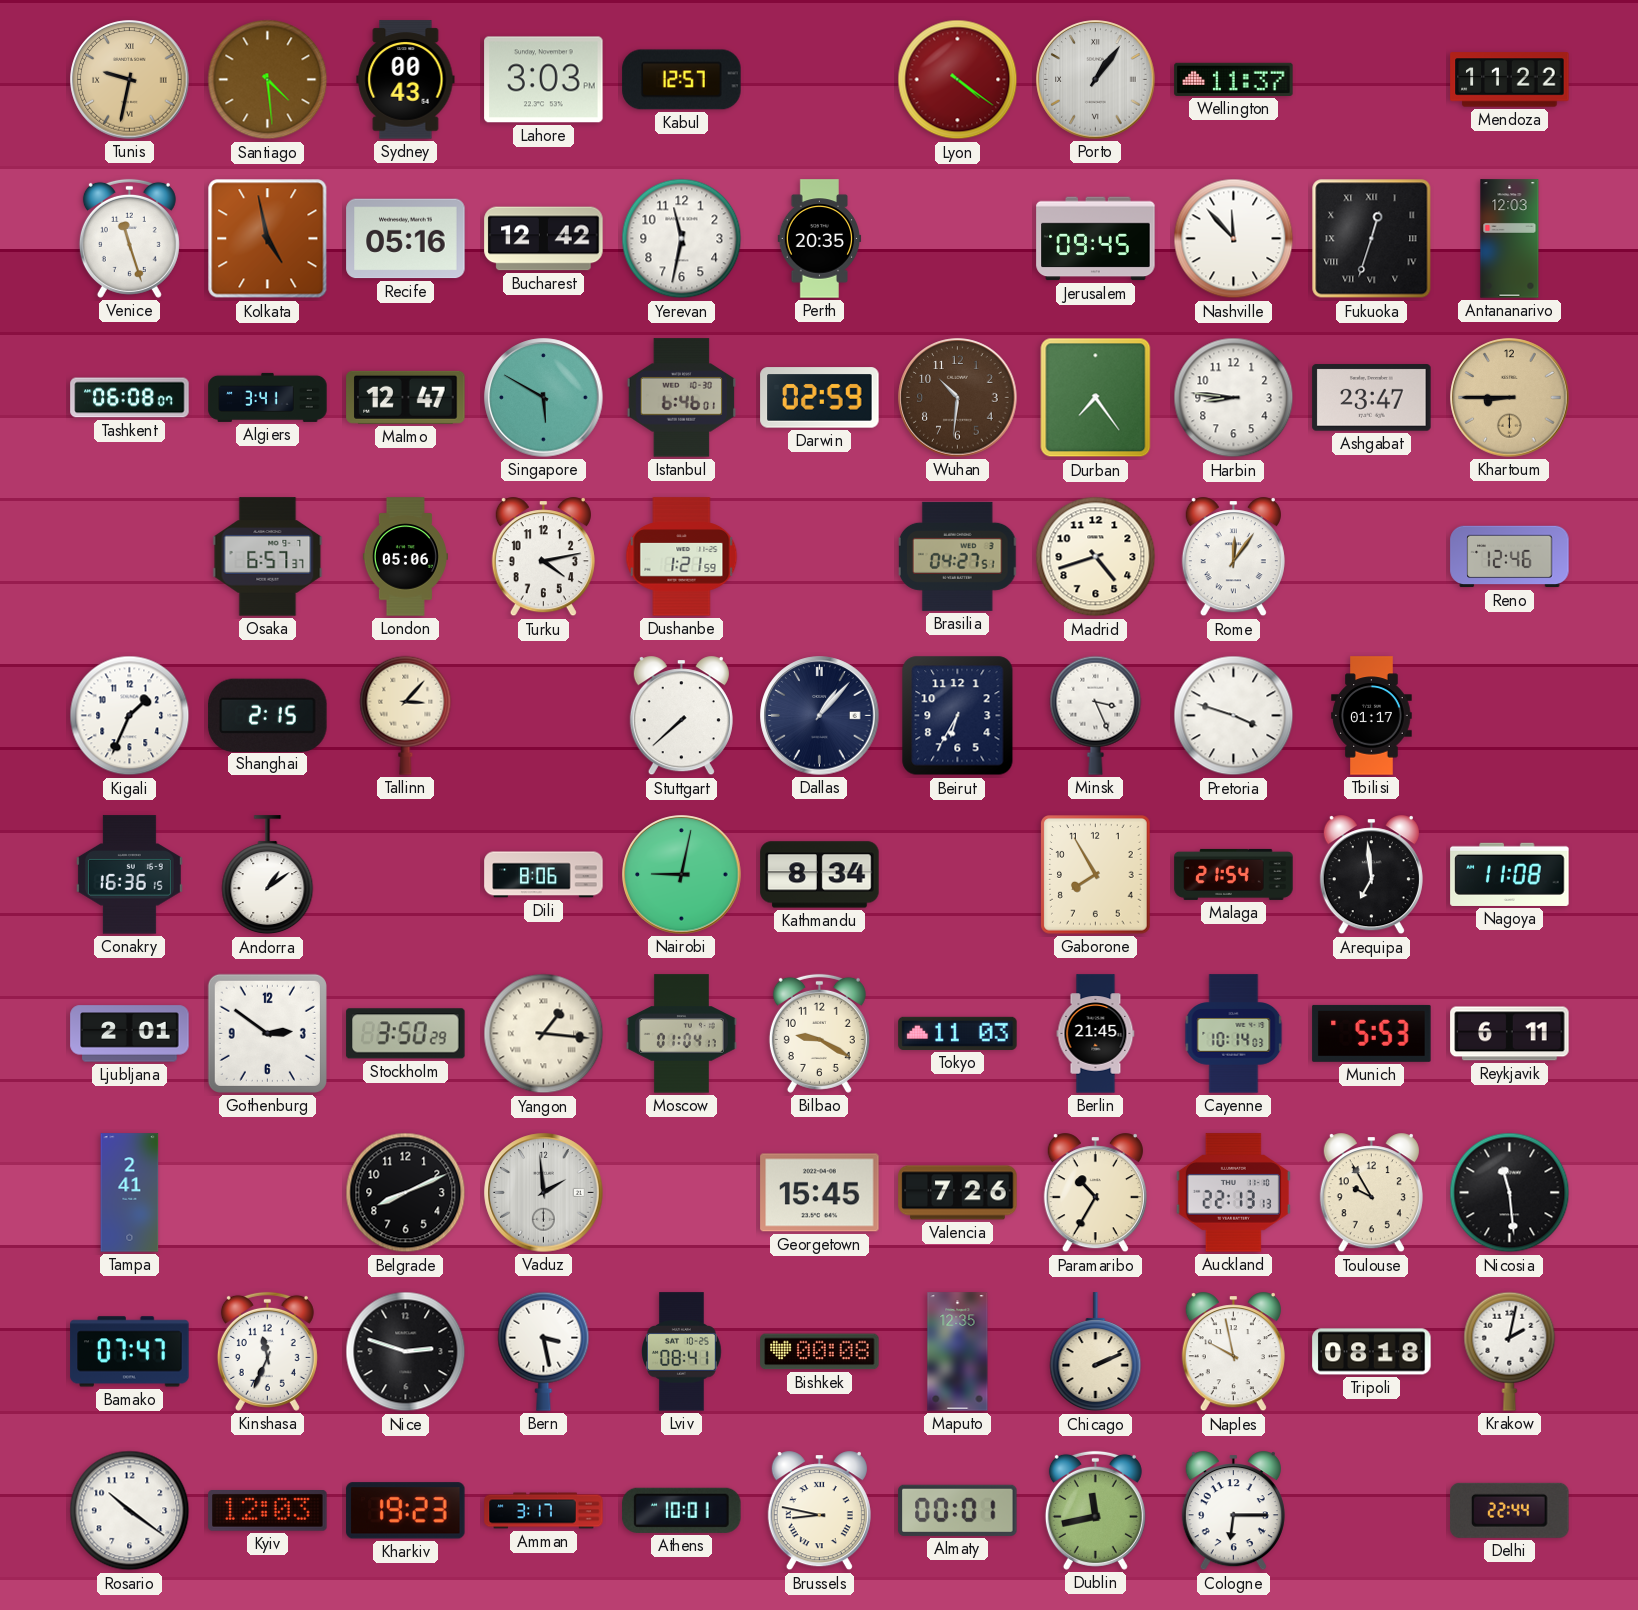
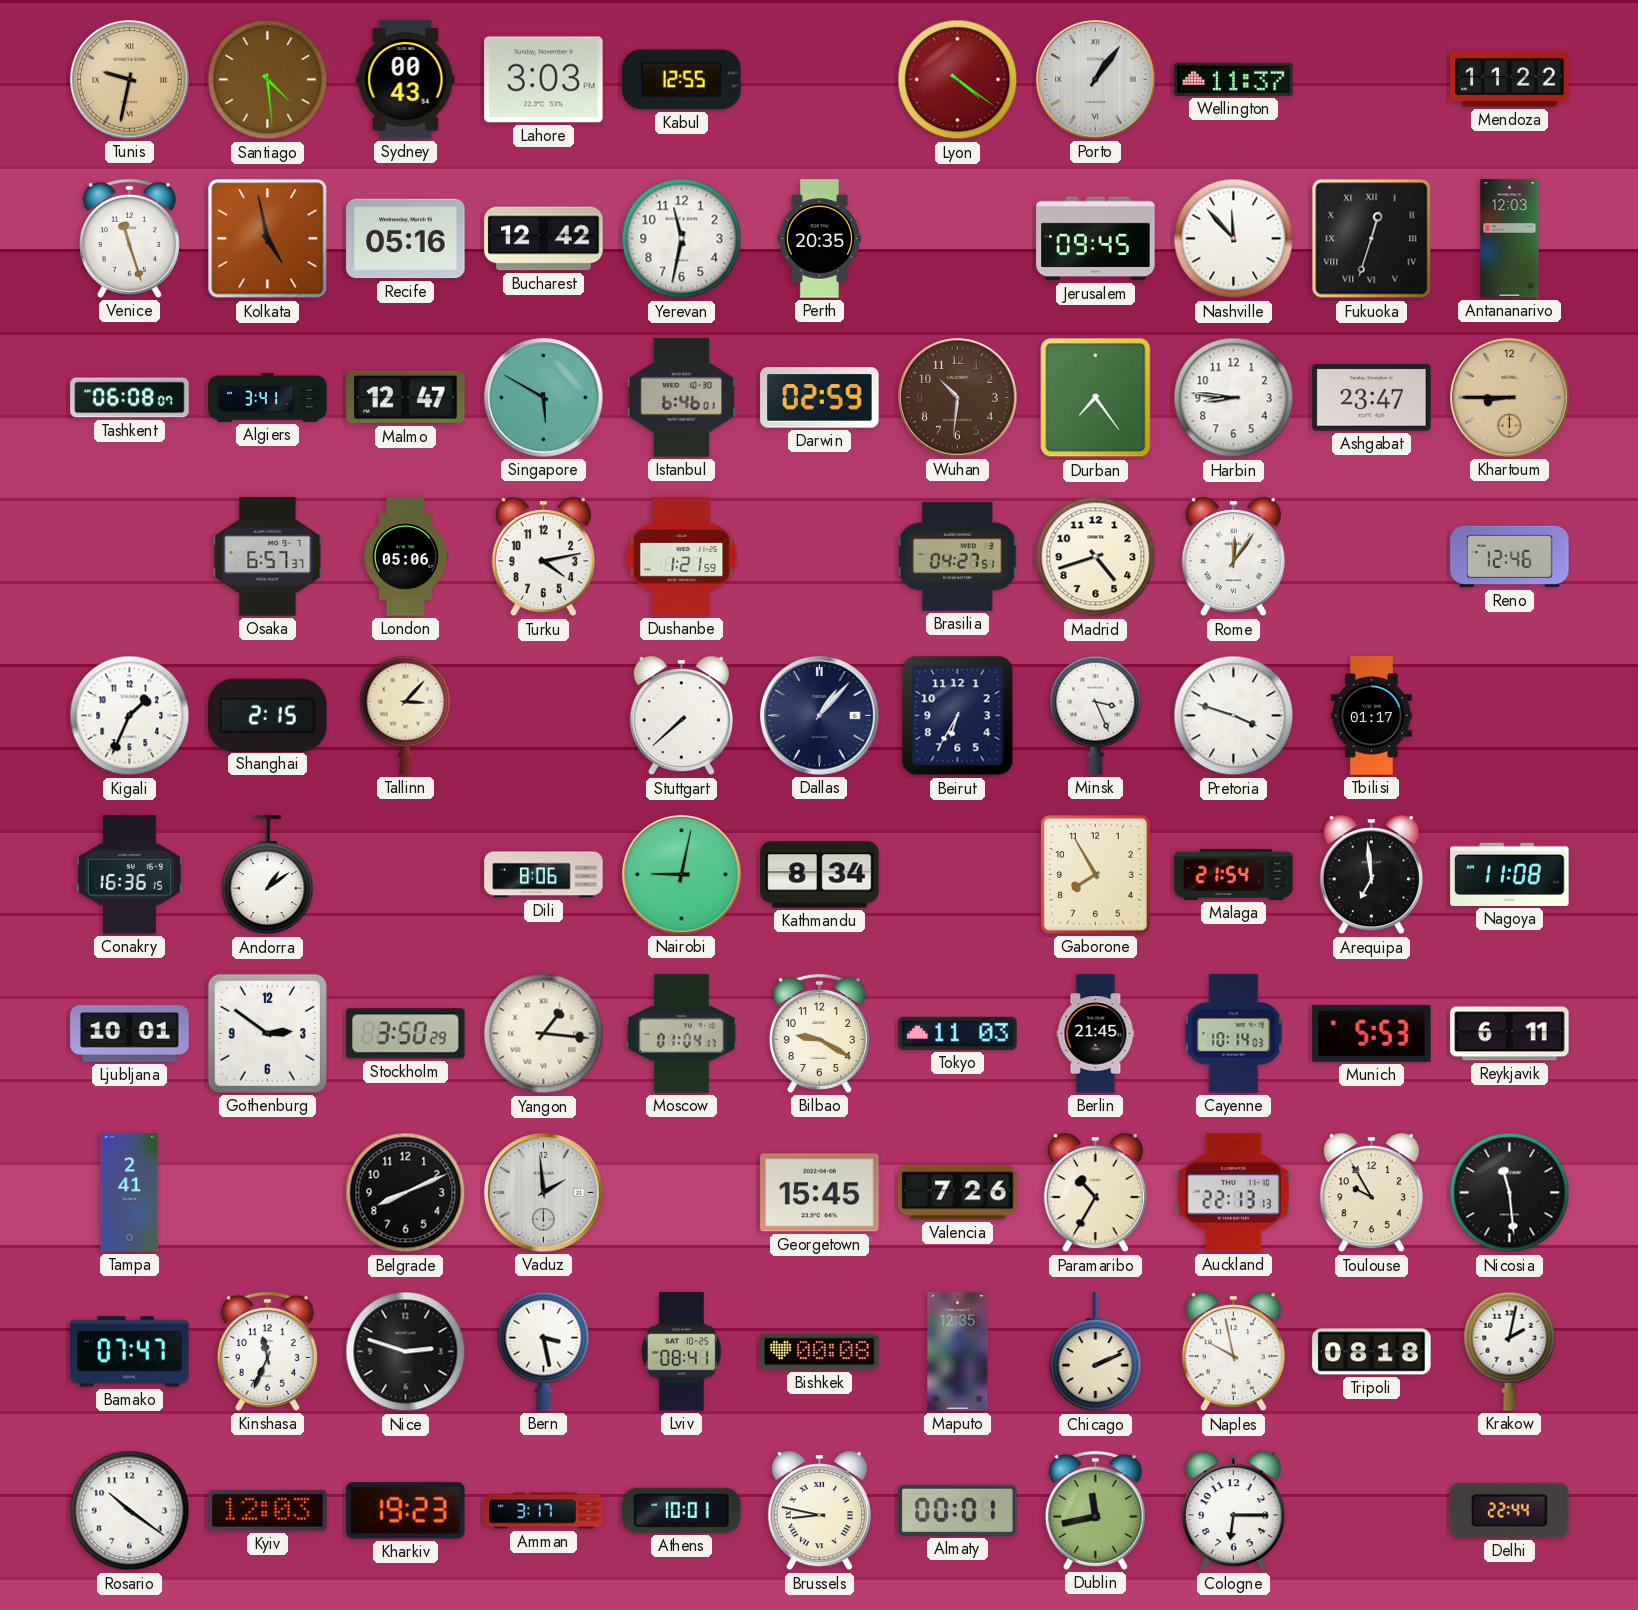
Kabul: 12:57 -> 12:55
Ljubljana: 2:01 -> 10:01
